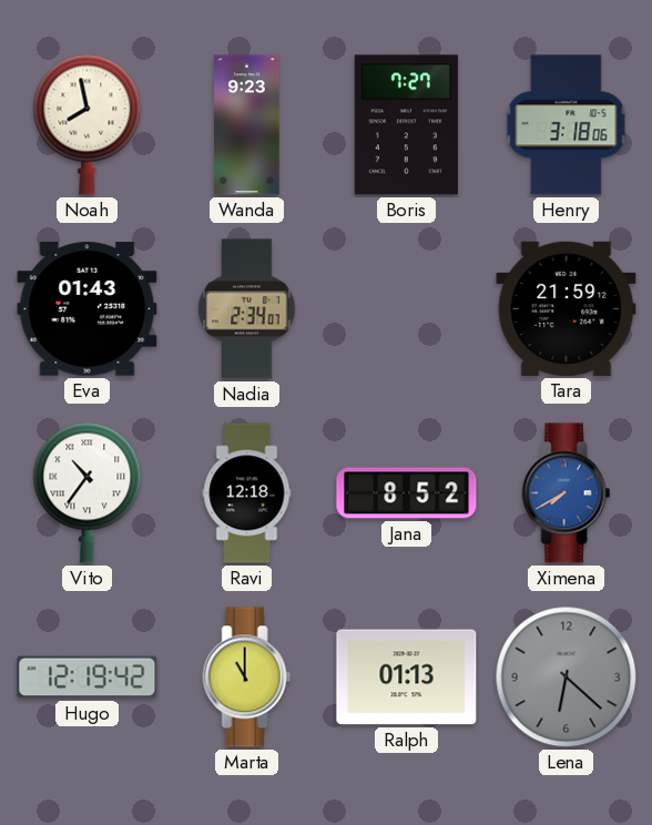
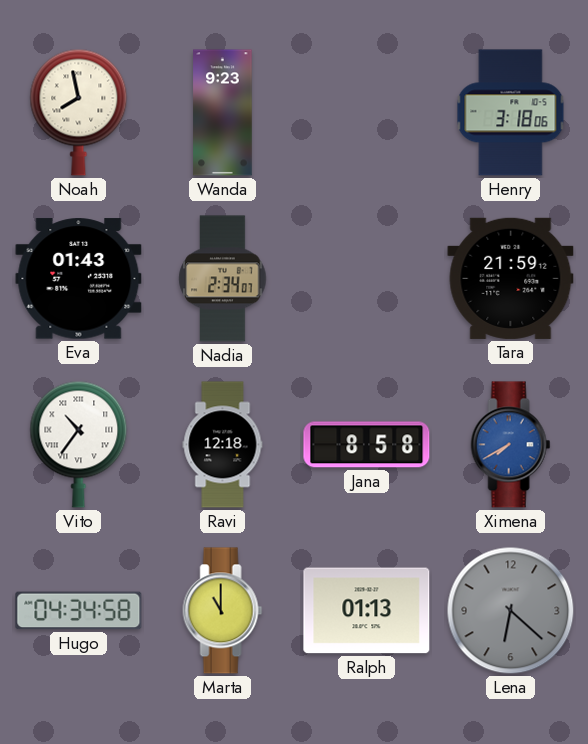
Boris: 7:27 -> none
Jana: 8:52 -> 8:58
Hugo: 12:19 -> 04:34
